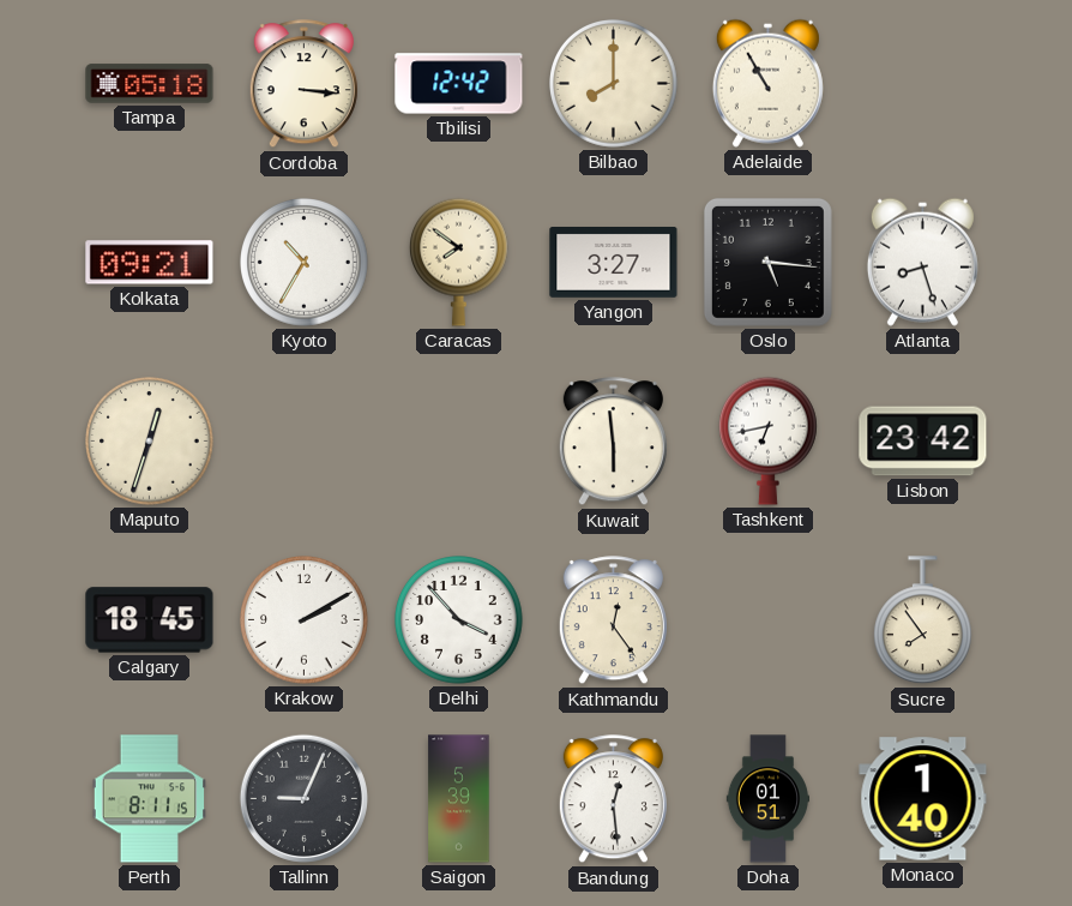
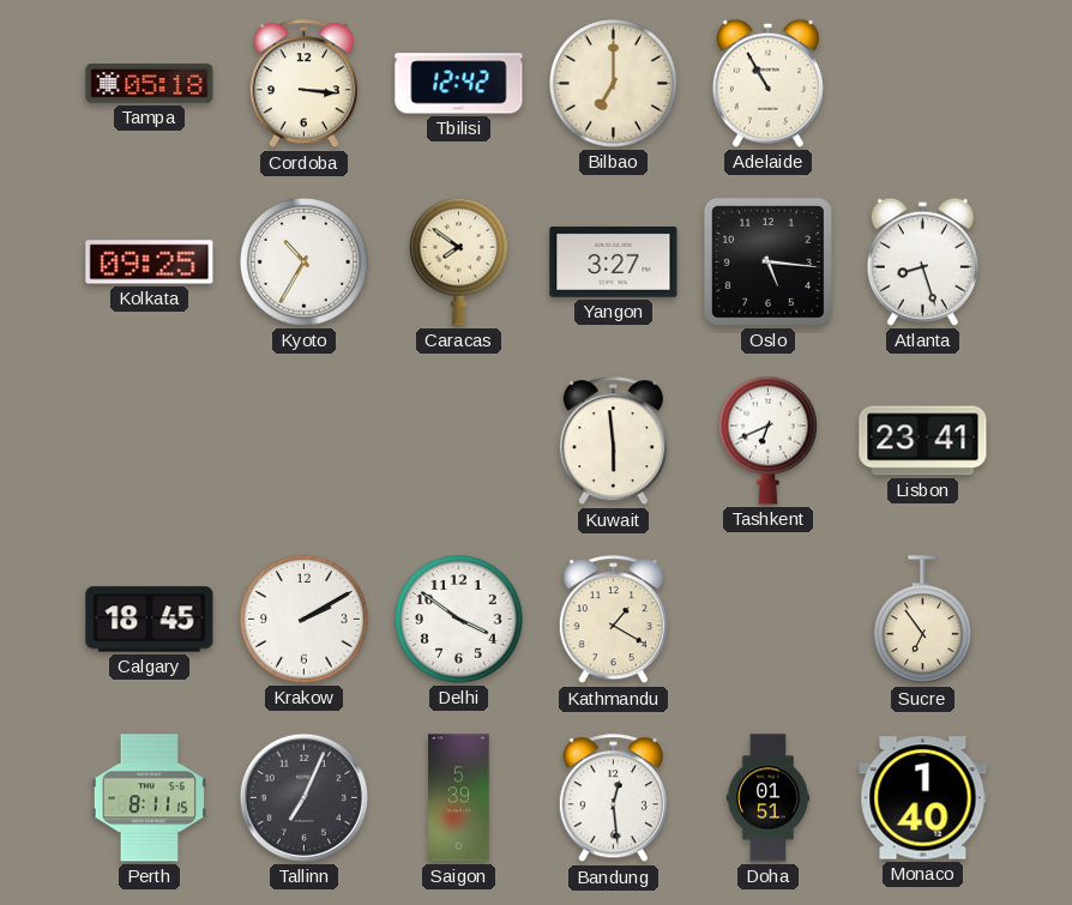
Bilbao: 8:00 -> 7:00
Kolkata: 09:21 -> 09:25
Maputo: 12:33 -> none
Tashkent: 6:43 -> 6:41
Lisbon: 23:42 -> 23:41
Delhi: 3:53 -> 3:51
Kathmandu: 12:24 -> 1:20
Sucre: 7:54 -> 6:54
Tallinn: 9:04 -> 7:04
